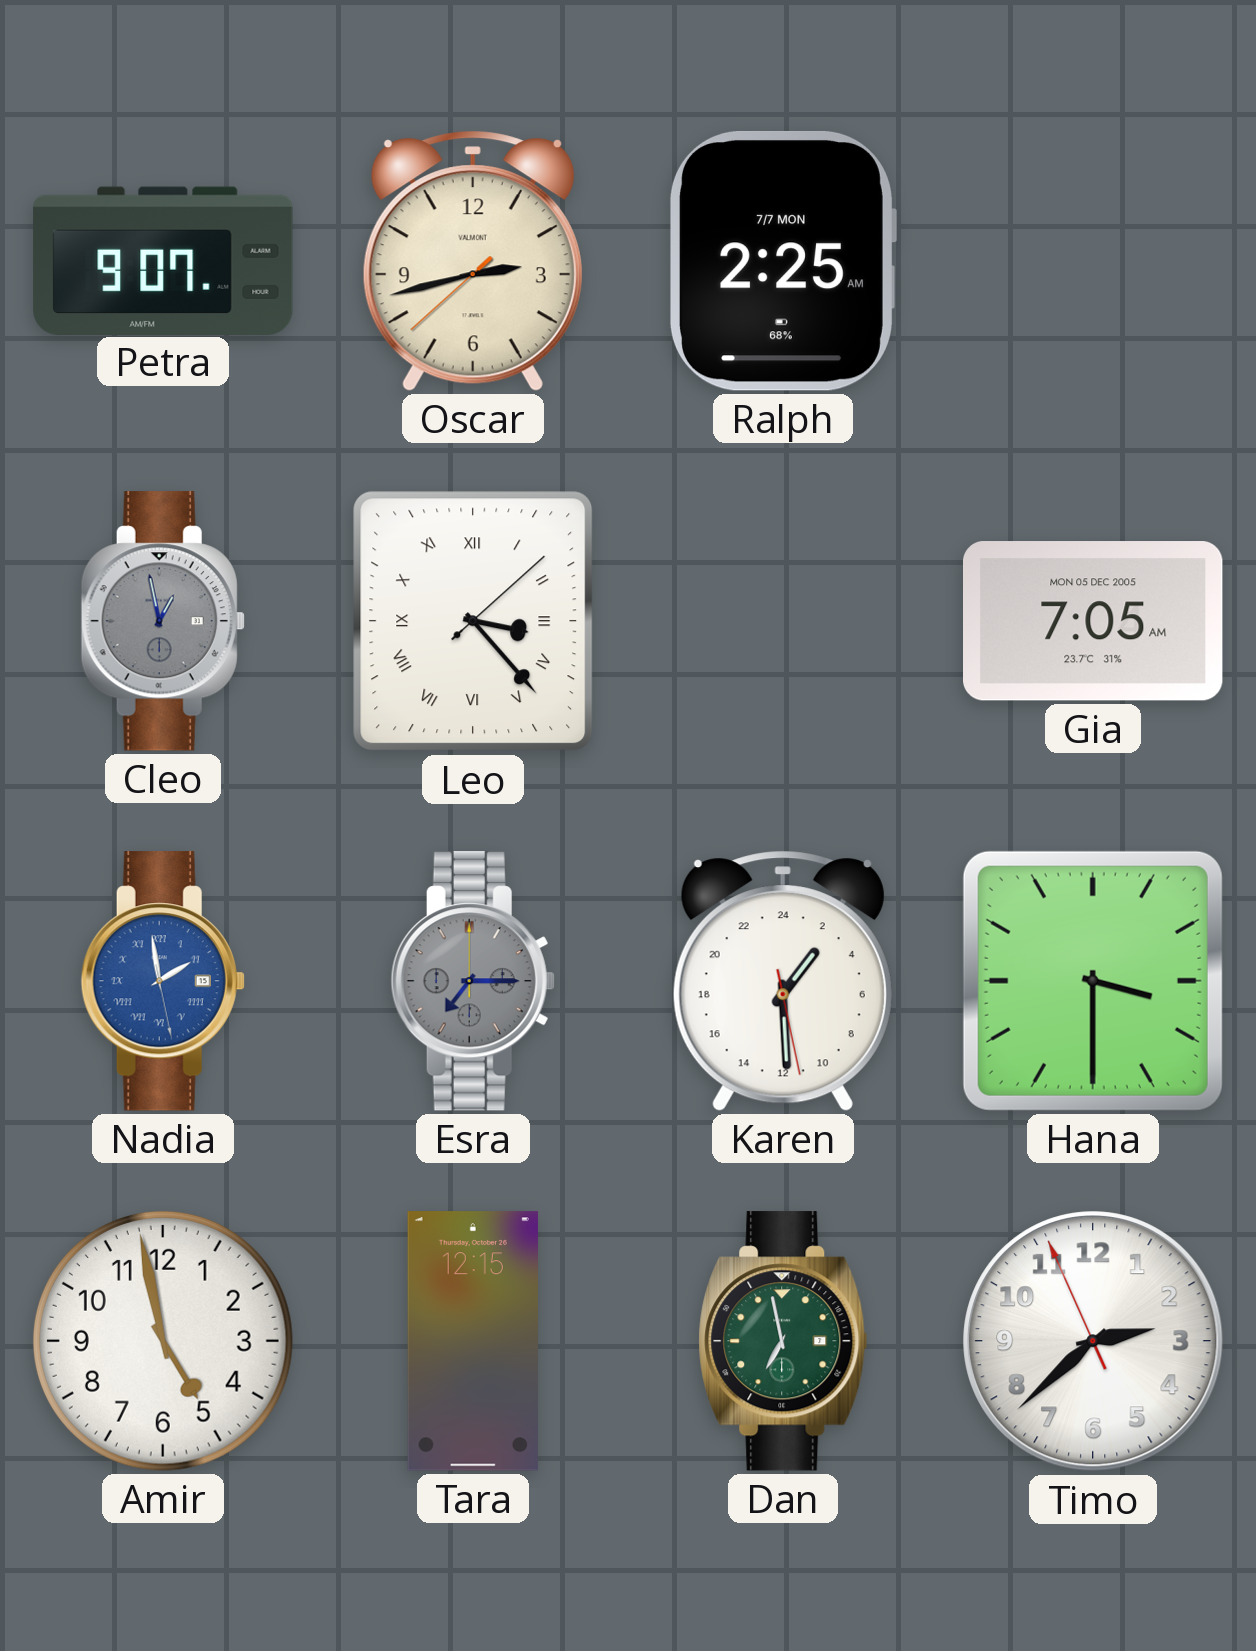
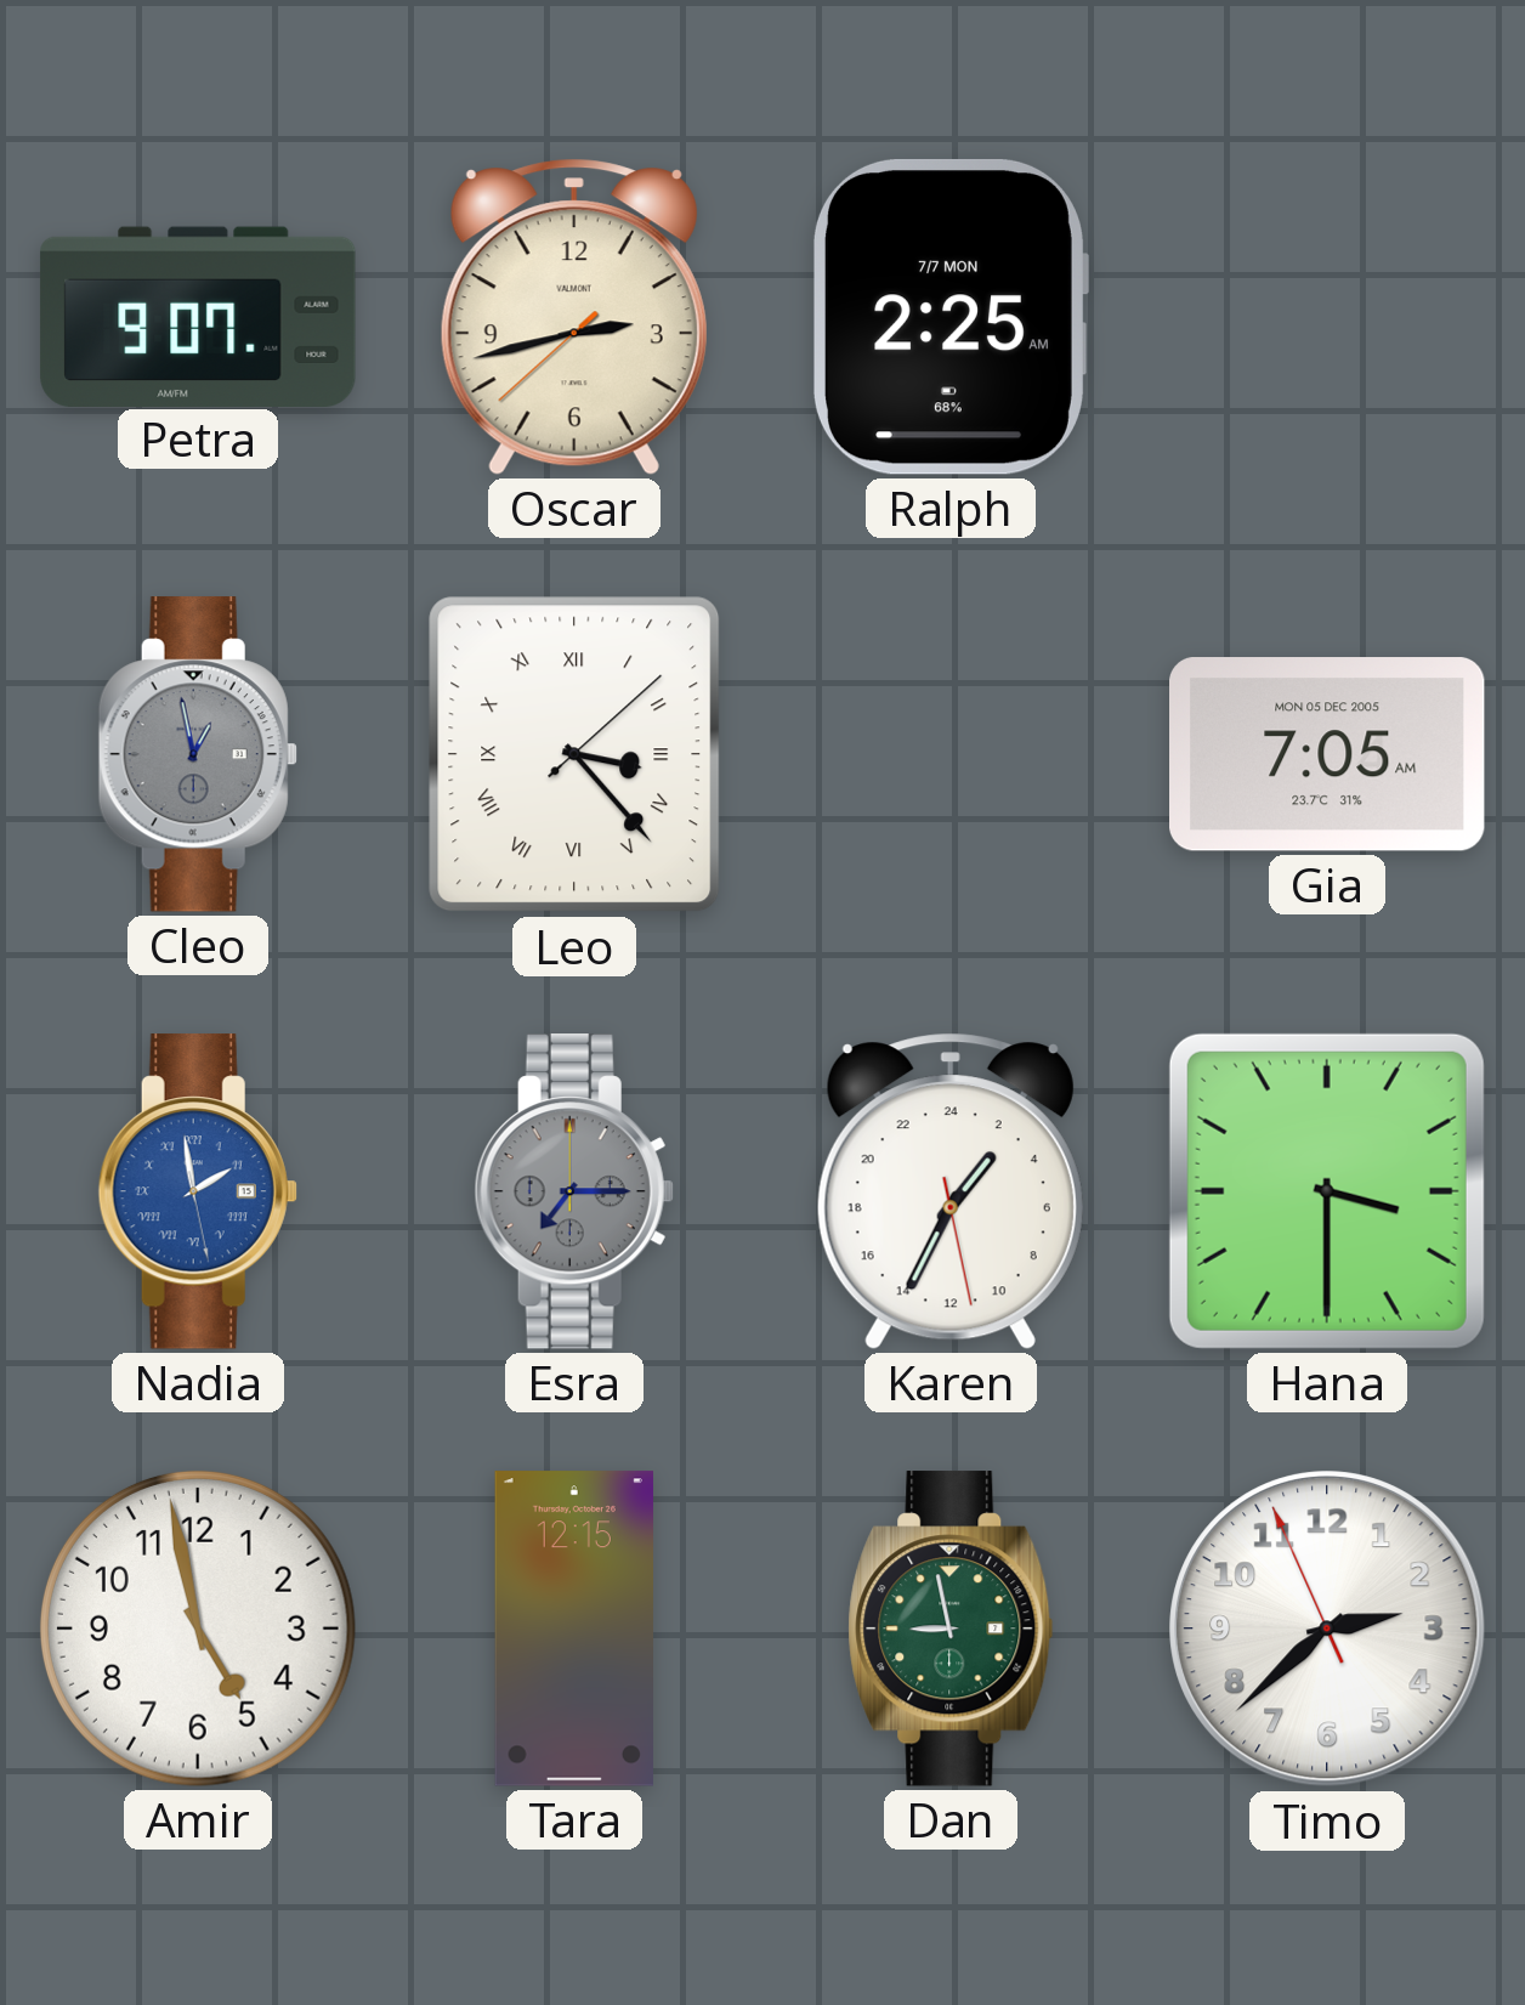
Karen: 2:29 -> 2:34
Dan: 6:58 -> 8:58
